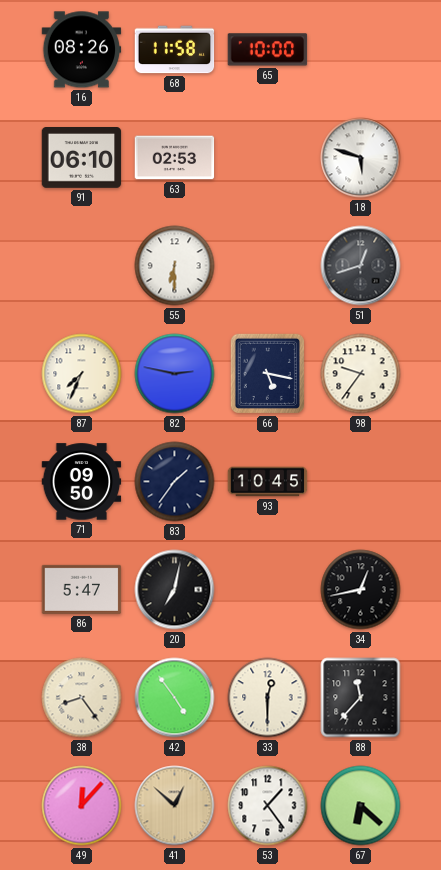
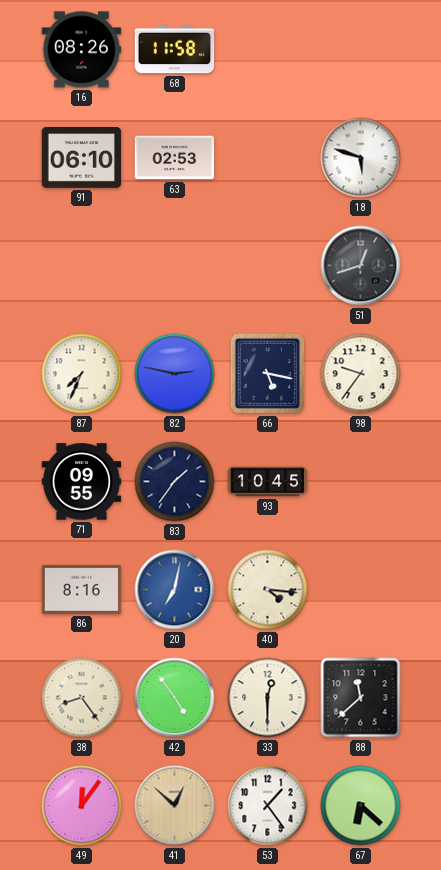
65: 10:00 -> none
55: 6:30 -> none
71: 09:50 -> 09:55
86: 5:47 -> 8:16
20 dial: black -> blue
40: none -> 4:16
34: 12:43 -> none
88: 11:37 -> 11:38
49: 12:07 -> 12:06
